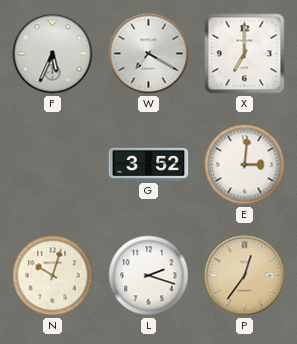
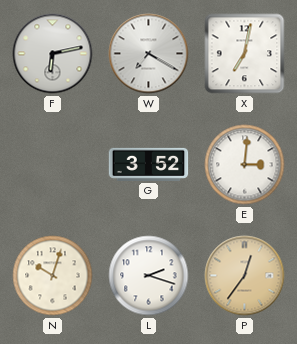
F: 5:34 -> 6:13
X: 7:00 -> 7:02
